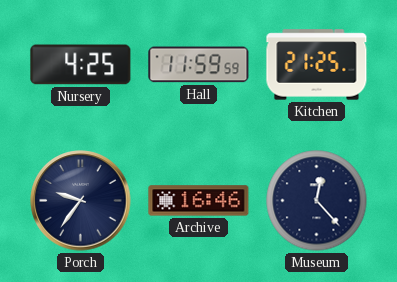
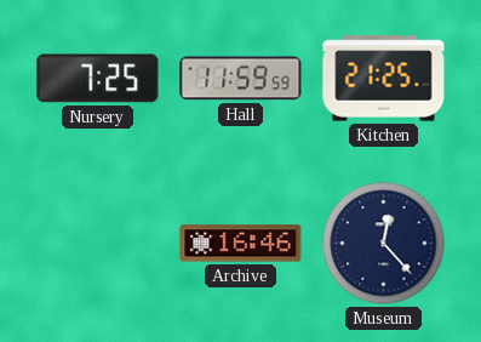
Nursery: 4:25 -> 7:25
Porch: 9:36 -> none
